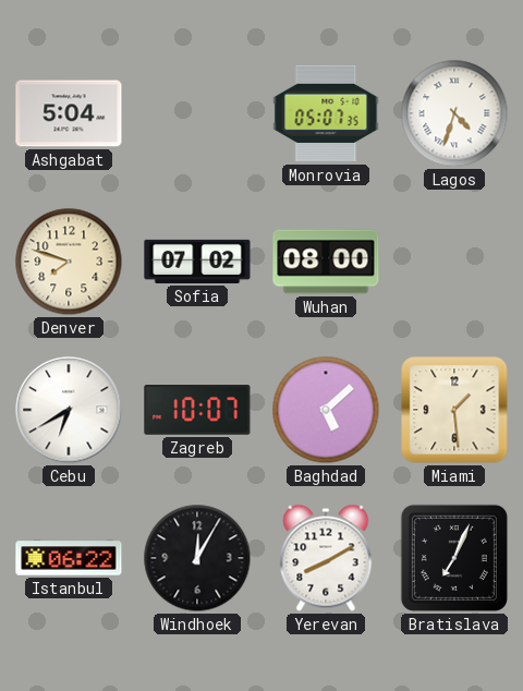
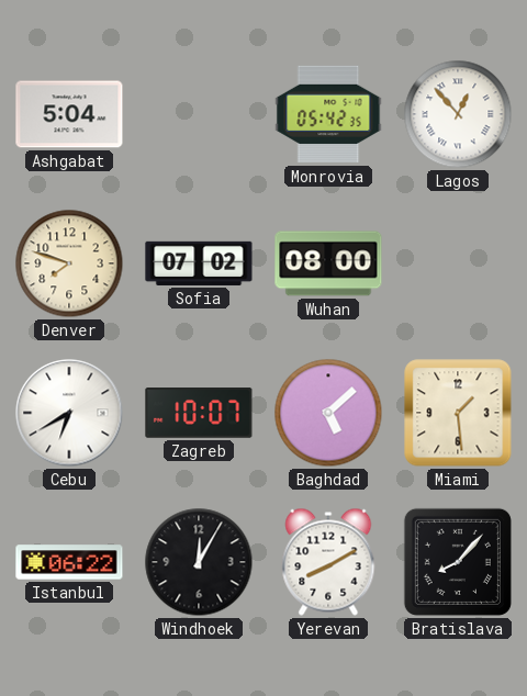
Monrovia: 05:07 -> 05:42
Lagos: 4:33 -> 12:53
Bratislava: 7:04 -> 8:07
